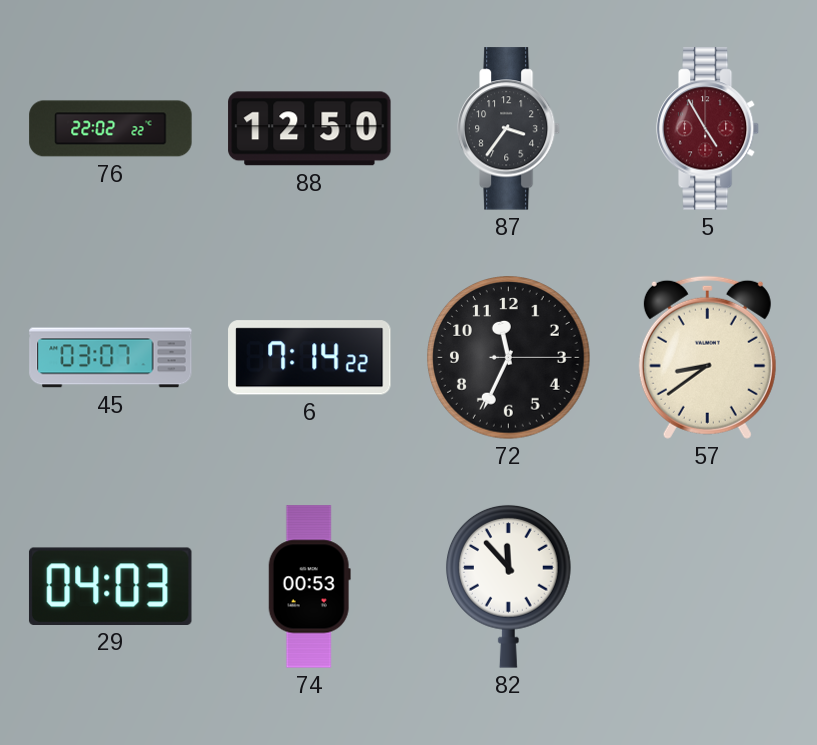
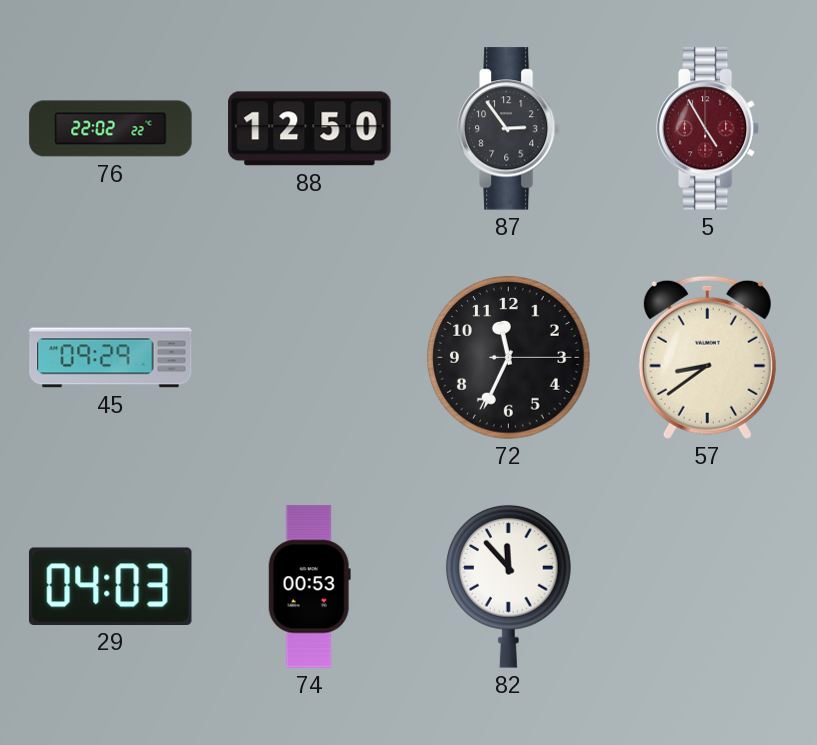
87: 3:36 -> 2:54
45: 03:07 -> 09:29
6: 7:14 -> none
